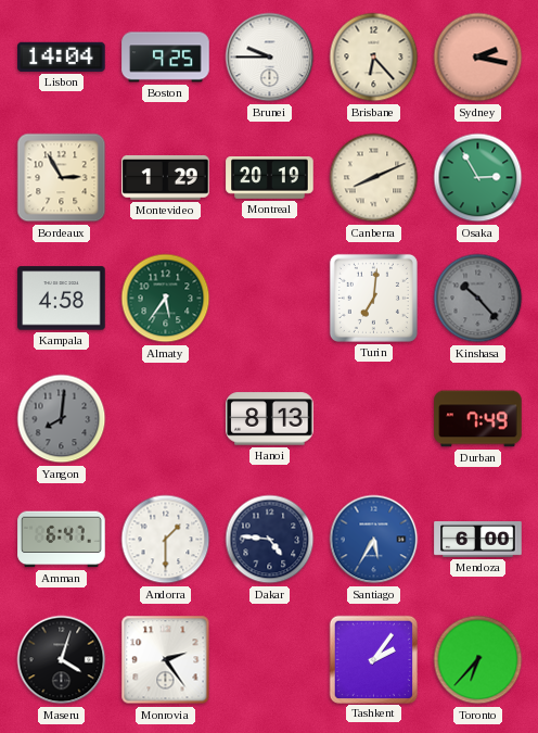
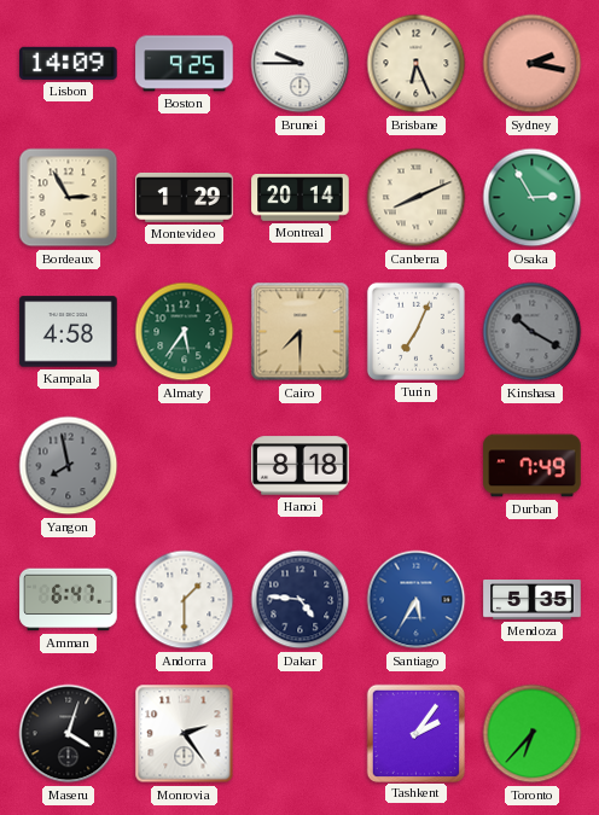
Lisbon: 14:04 -> 14:09
Brisbane: 6:23 -> 6:26
Montreal: 20:19 -> 20:14
Cairo: none -> 7:30
Turin: 7:01 -> 7:04
Kinshasa: 10:23 -> 10:20
Yangon: 8:01 -> 7:58
Hanoi: 8:13 -> 8:18
Mendoza: 6:00 -> 5:35
